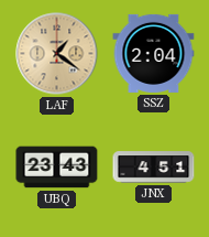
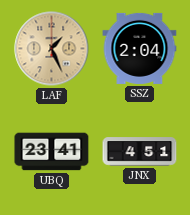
LAF: 1:21 -> 1:26
UBQ: 23:43 -> 23:41
